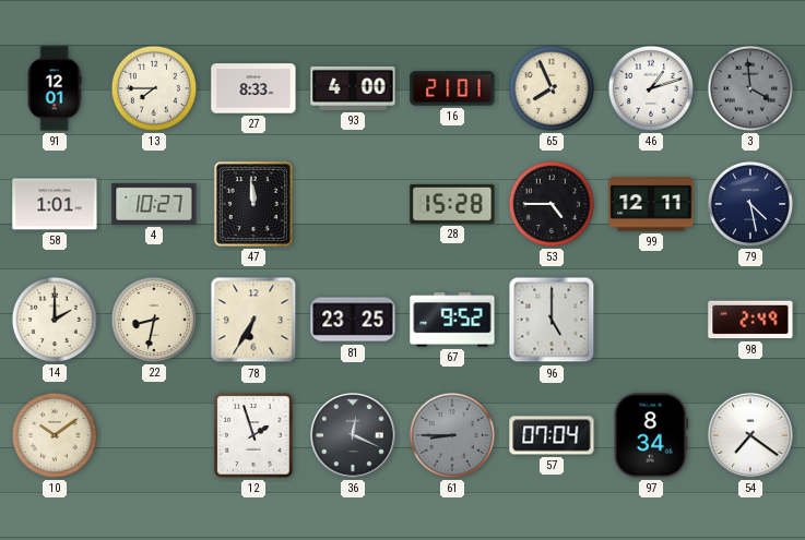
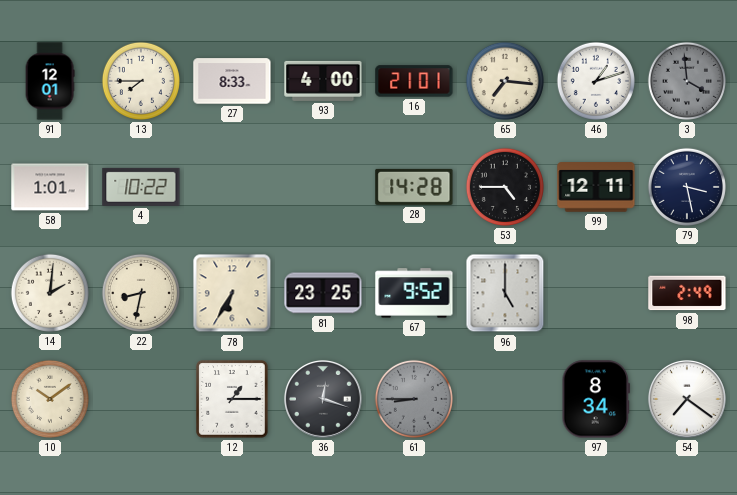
65: 7:56 -> 7:16
4: 10:27 -> 10:22
47: 11:59 -> none
28: 15:28 -> 14:28
79: 4:28 -> 3:28
14: 2:00 -> 2:01
12: 1:57 -> 1:15
36: 12:19 -> 12:18
57: 07:04 -> none
